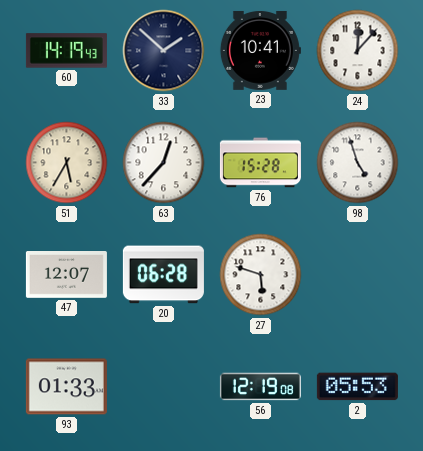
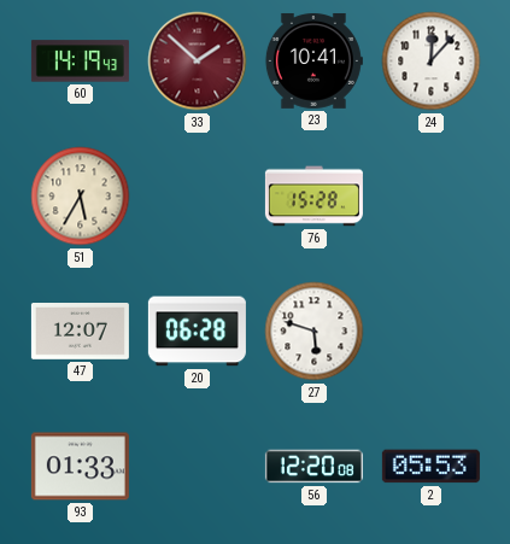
33 dial: navy -> burgundy
63: 12:37 -> none
98: 4:57 -> none
56: 12:19 -> 12:20
